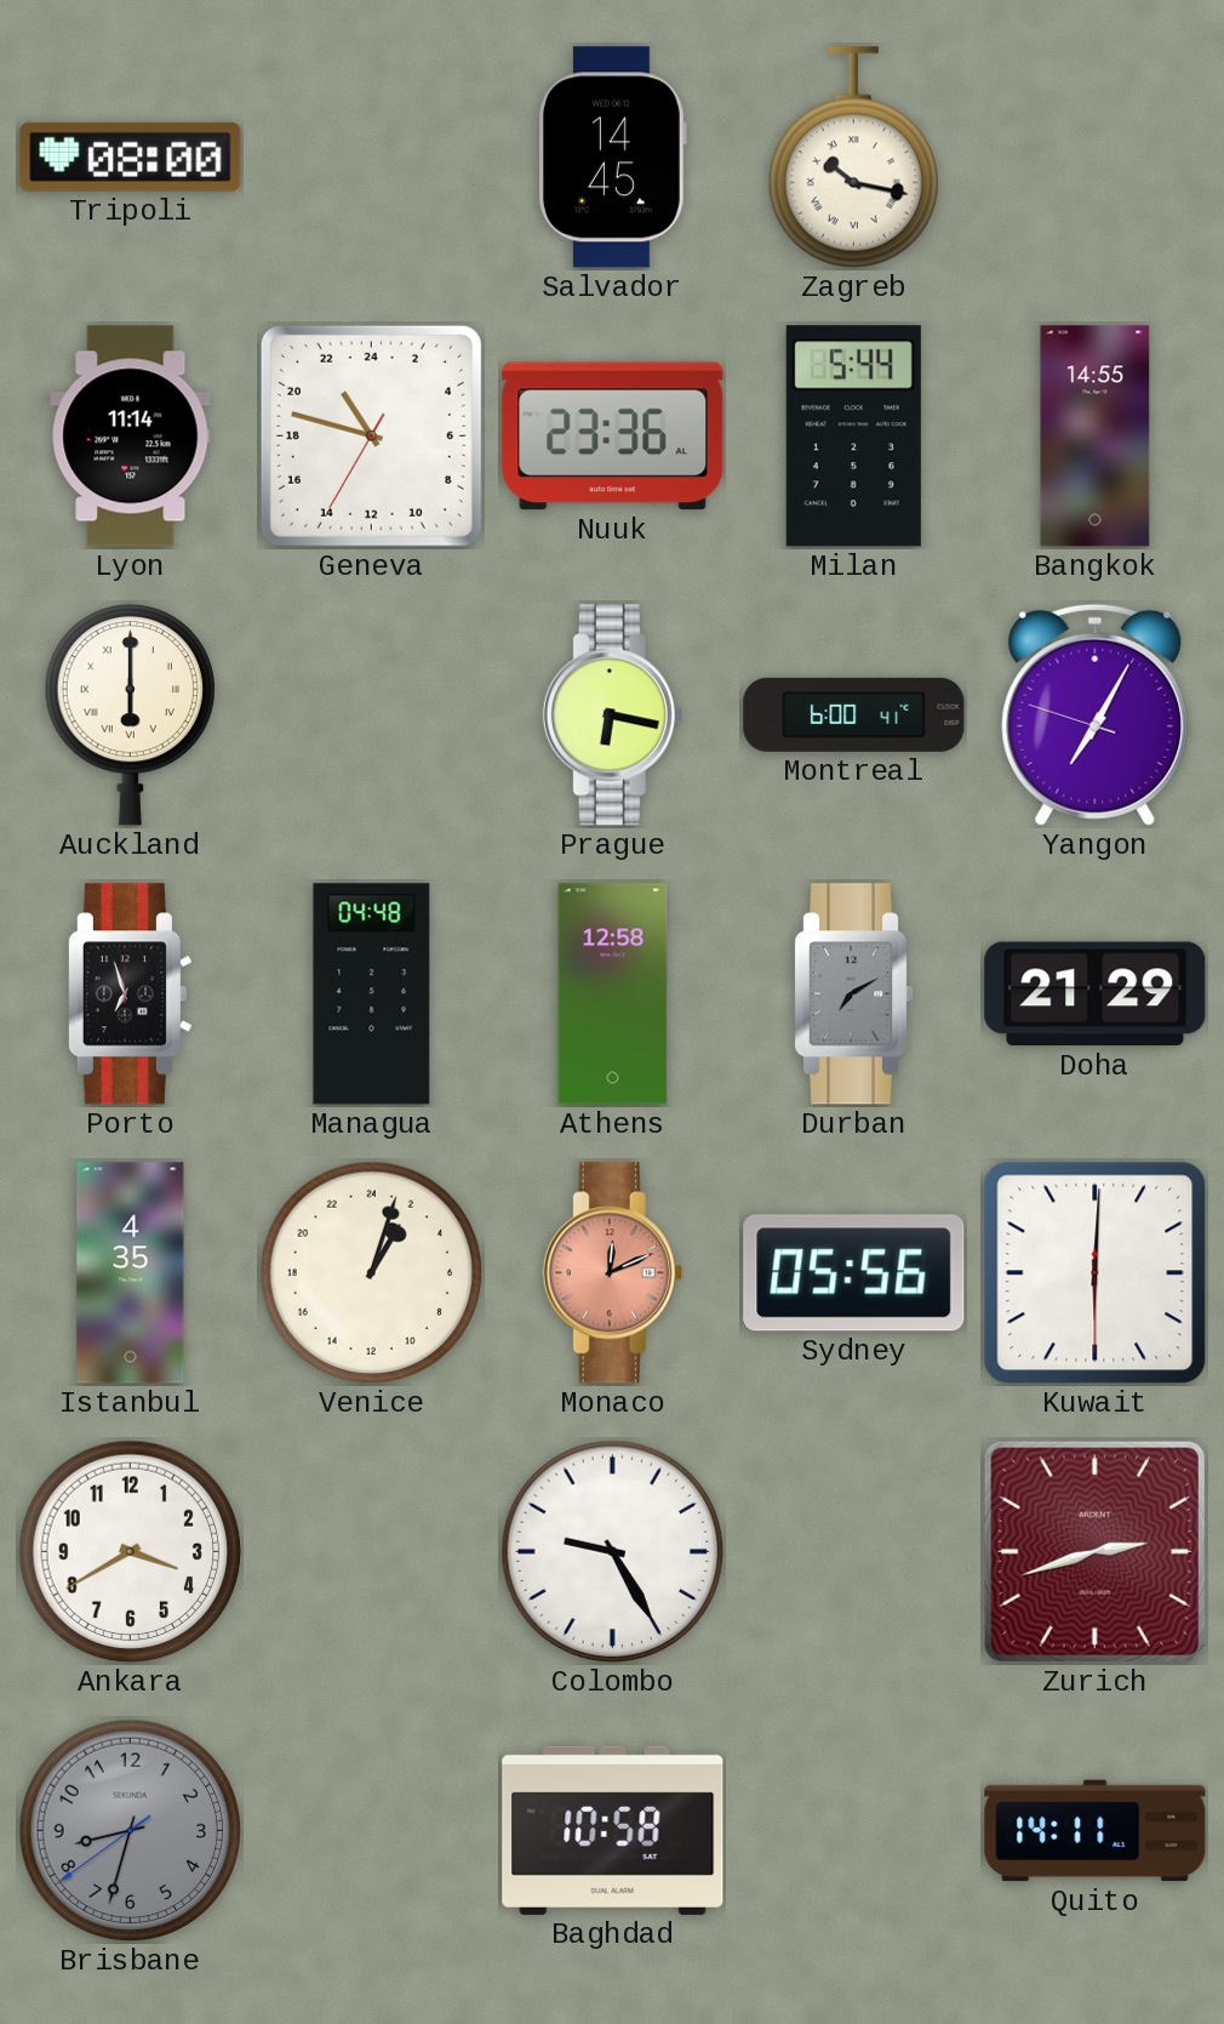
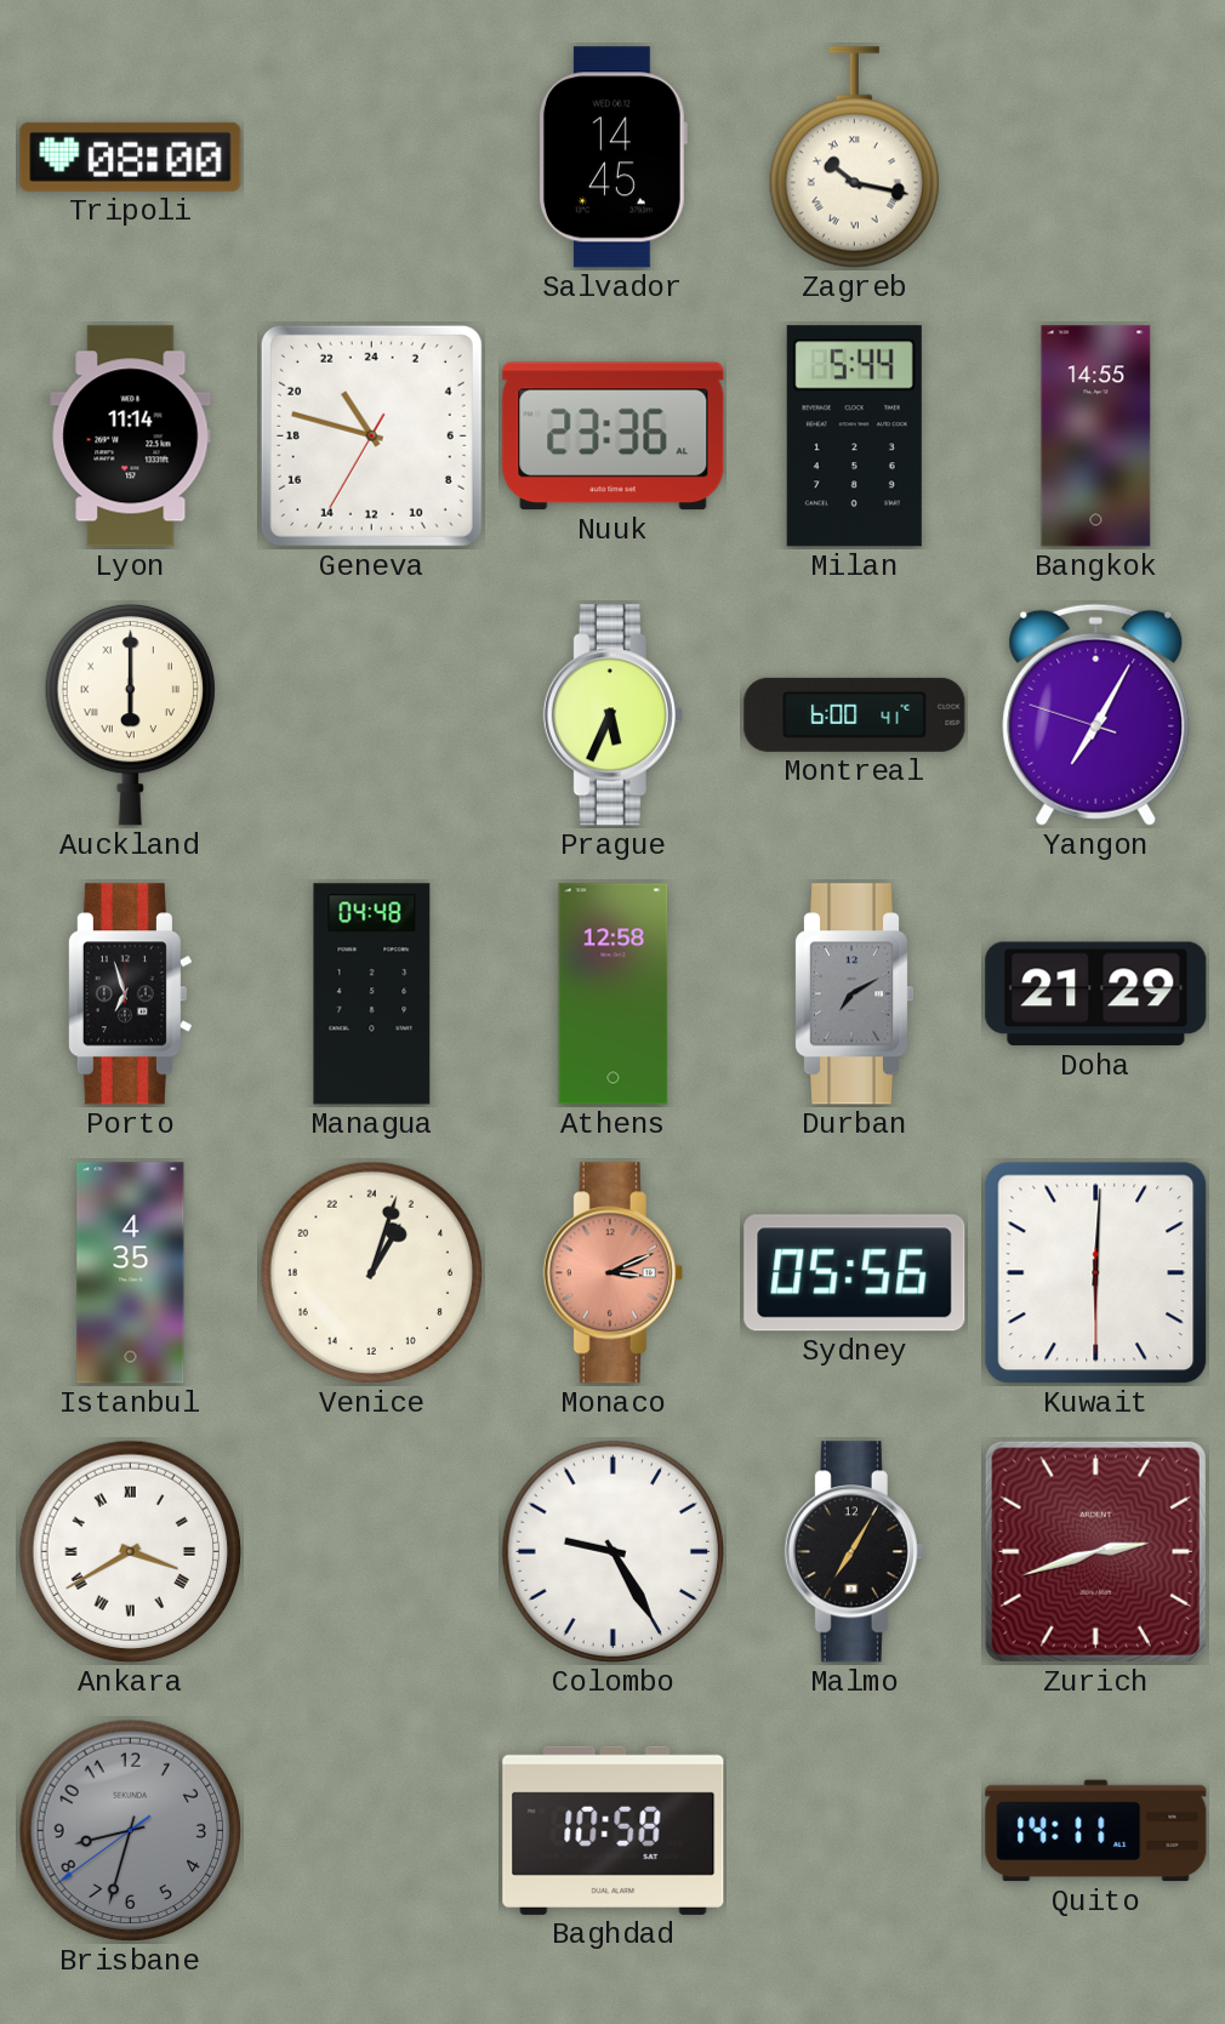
Prague: 6:17 -> 5:34
Monaco: 12:11 -> 3:11
Ankara numerals: Arabic -> Roman
Malmo: none -> 7:05
